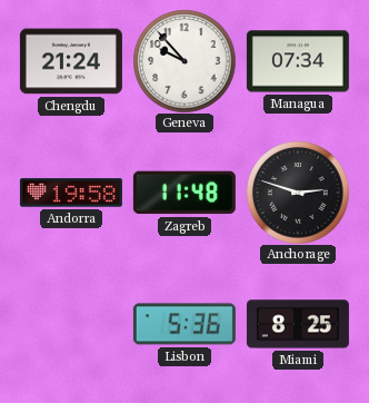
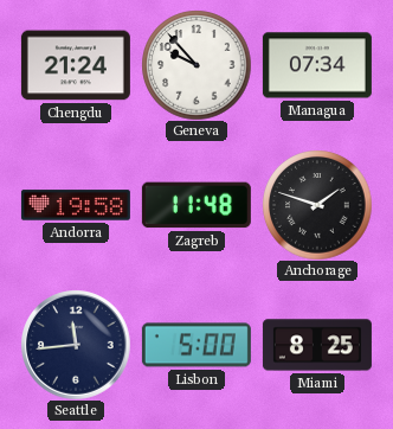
Anchorage: 2:48 -> 1:48
Seattle: none -> 11:44
Lisbon: 5:36 -> 5:00
